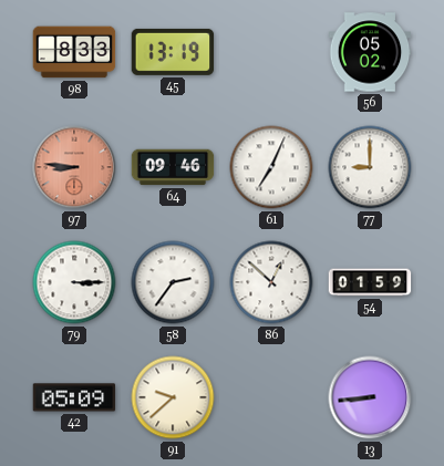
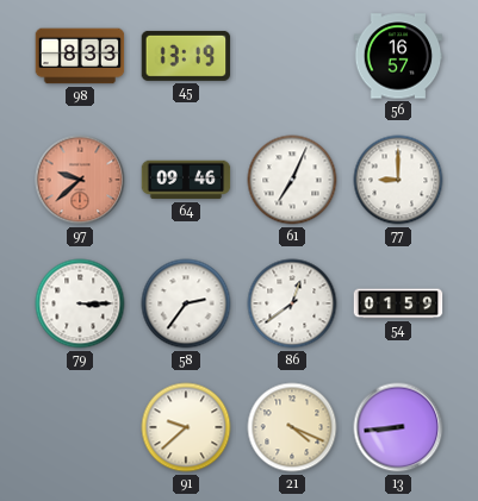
56: 05:02 -> 16:57
97: 8:46 -> 9:38
86: 12:52 -> 12:39
42: 05:09 -> none
21: none -> 4:19
